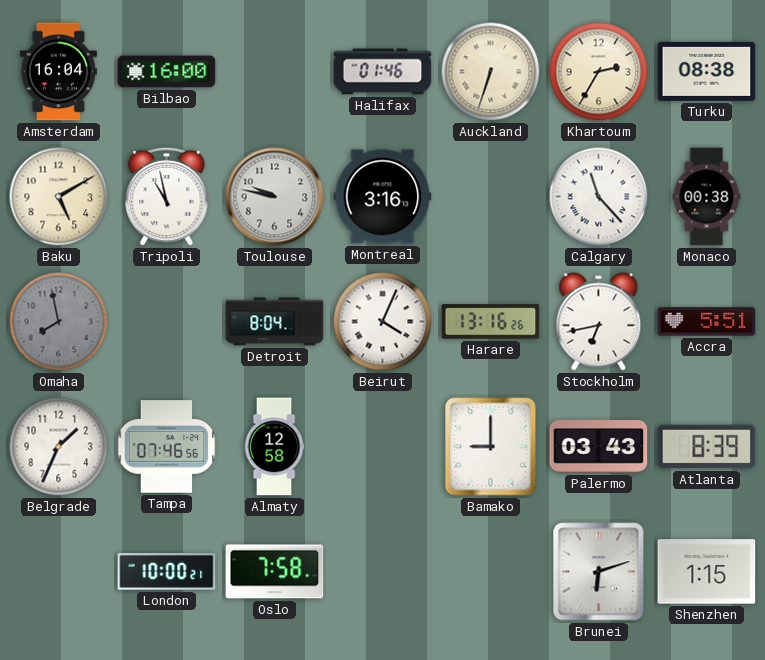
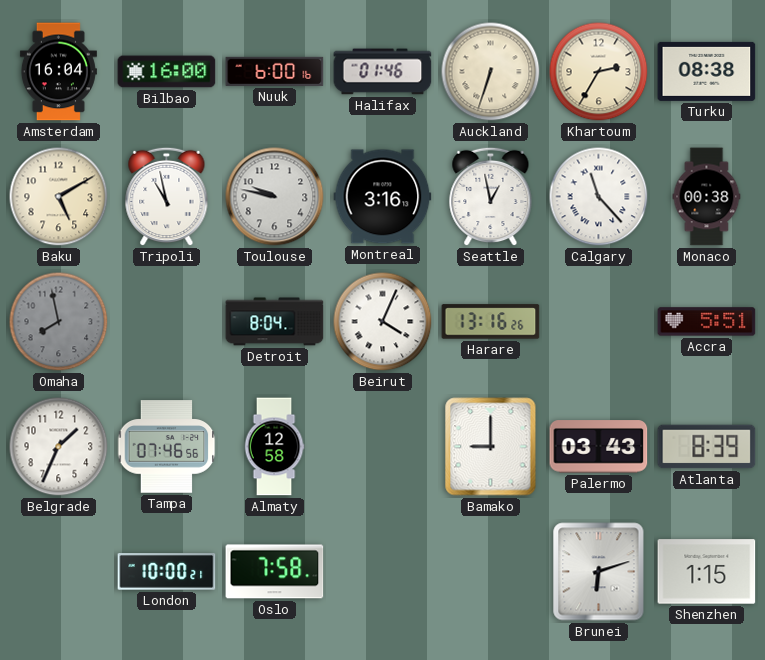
Nuuk: none -> 6:00
Seattle: none -> 12:58
Stockholm: 6:43 -> none
